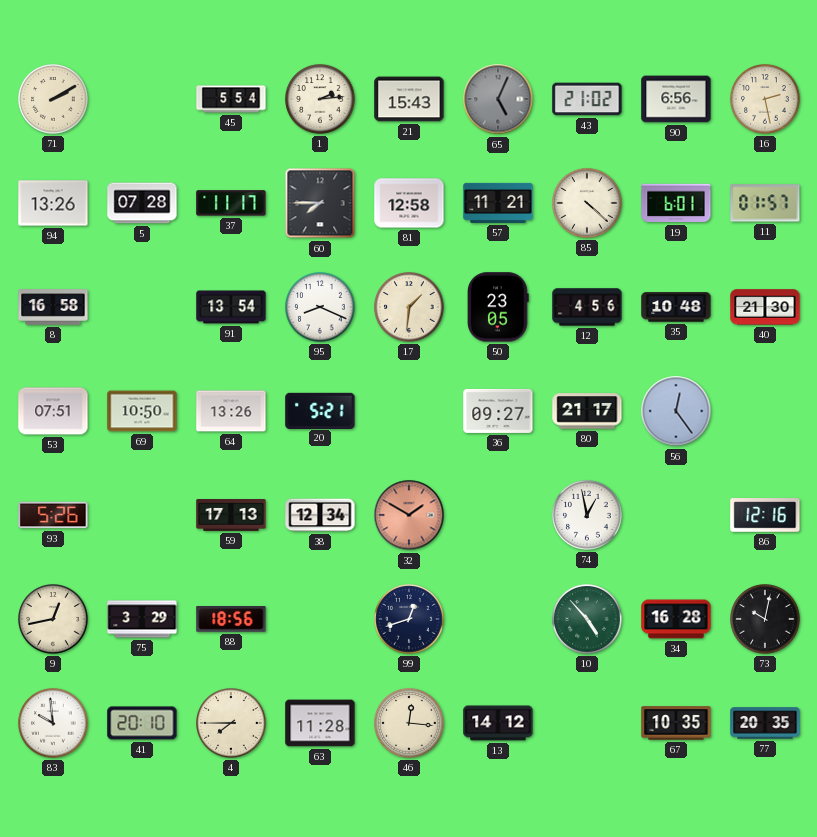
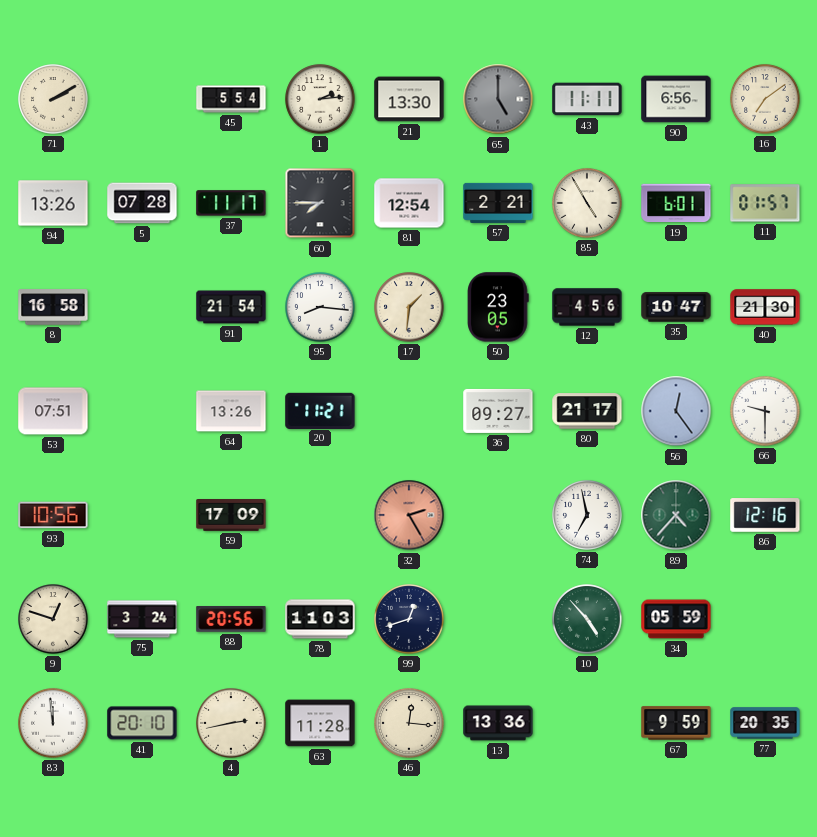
21: 15:43 -> 13:30
65: 5:04 -> 5:00
43: 21:02 -> 11:11
16: 2:28 -> 7:09
81: 12:58 -> 12:54
57: 11:21 -> 2:21
85: 4:22 -> 4:55
91: 13:54 -> 21:54
95: 8:19 -> 8:16
35: 10:48 -> 10:47
69: 10:50 -> none
20: 5:21 -> 11:21
66: none -> 9:30
93: 5:26 -> 10:56
59: 17:13 -> 17:09
38: 12:34 -> none
32: 1:50 -> 2:25
74: 12:58 -> 6:58
89: none -> 4:37
9: 12:43 -> 12:48
75: 3:29 -> 3:24
88: 18:56 -> 20:56
78: none -> 11:03
34: 16:28 -> 05:59
73: 10:02 -> none
83: 9:59 -> 11:59
4: 7:45 -> 2:43
13: 14:12 -> 13:36
67: 10:35 -> 9:59
